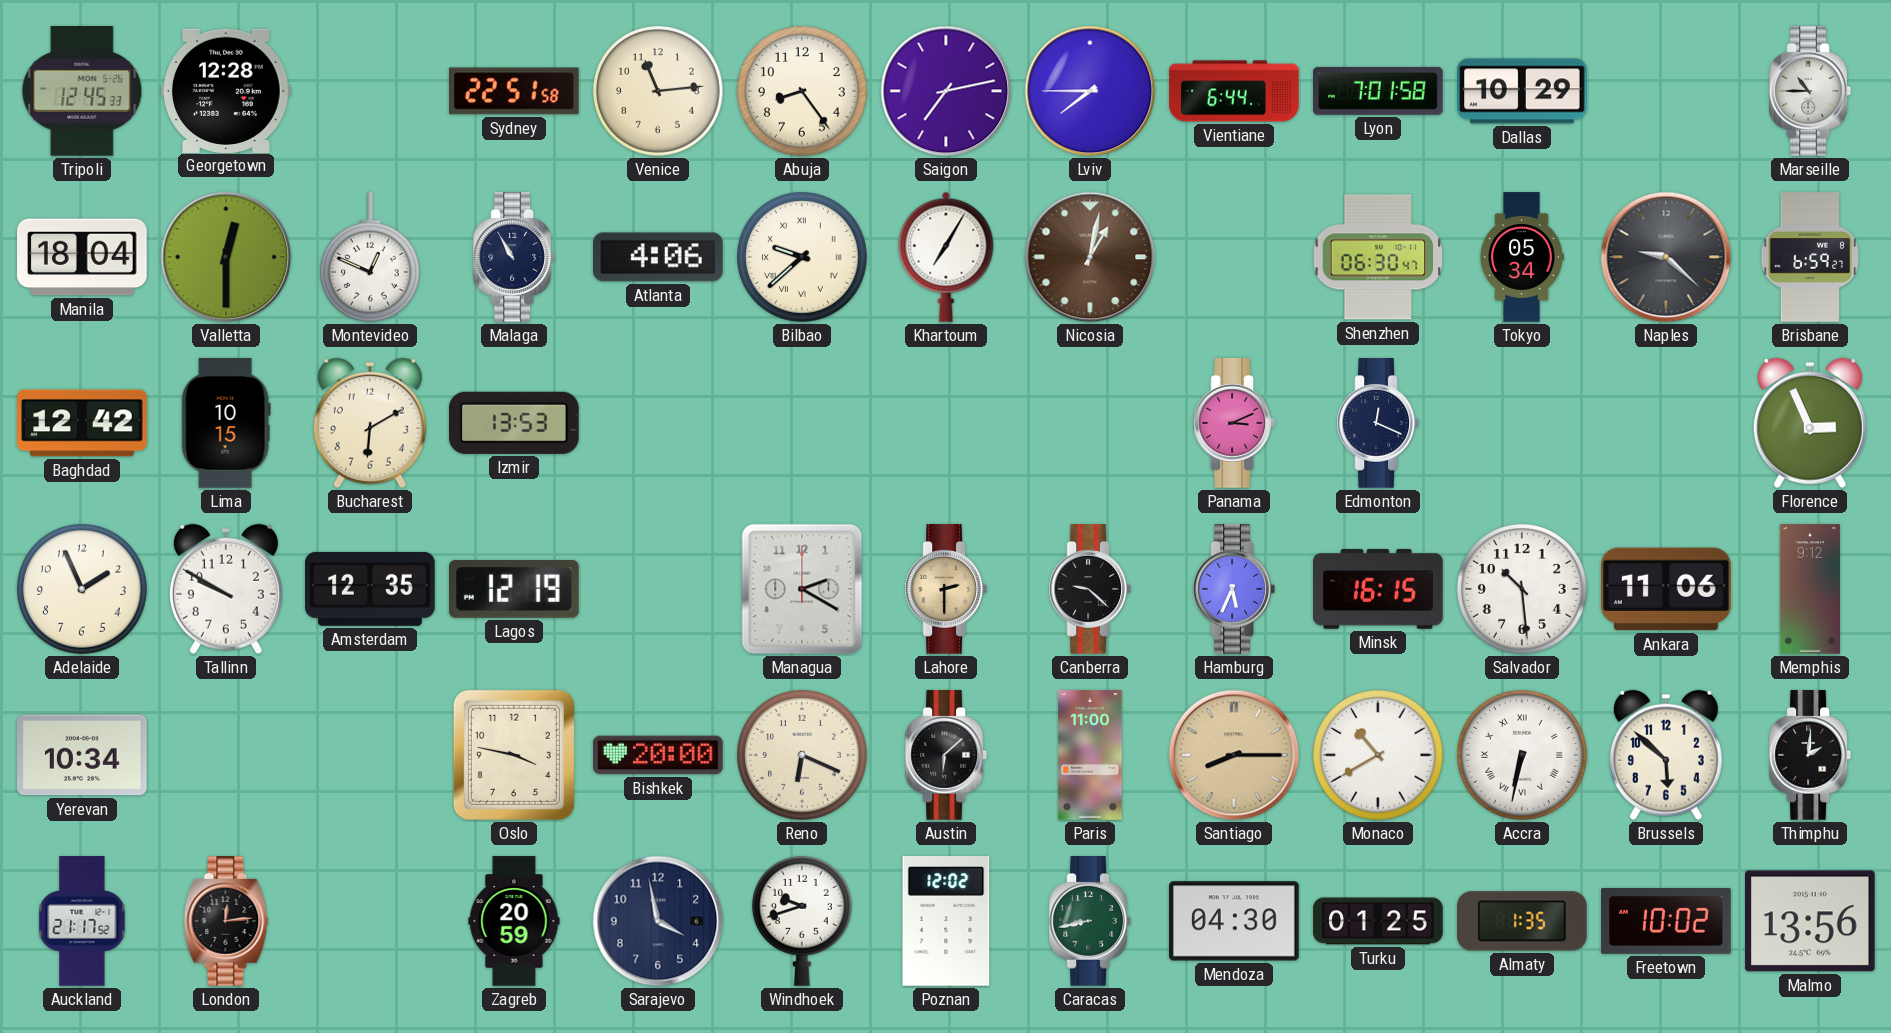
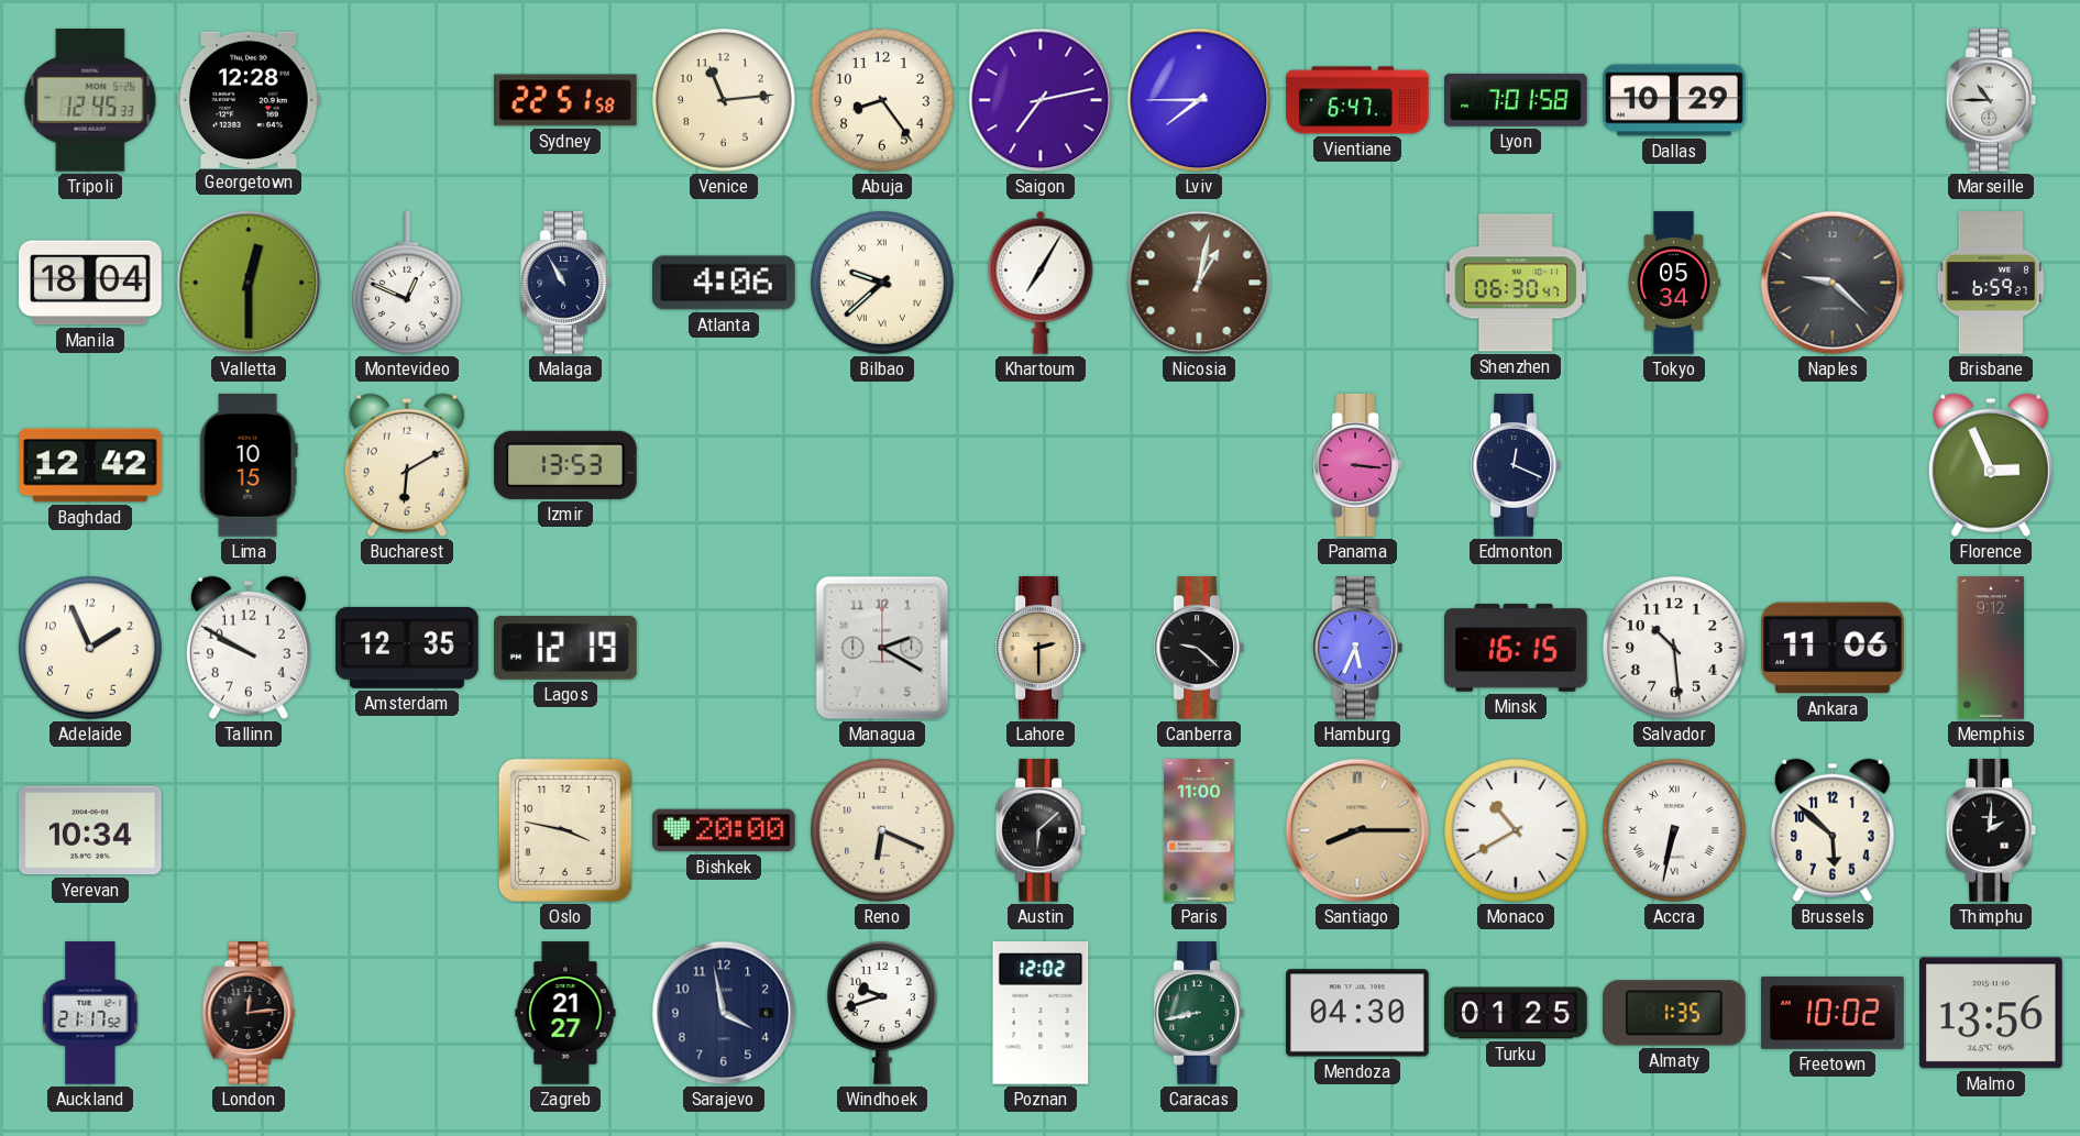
Vientiane: 6:44 -> 6:47
Panama: 3:11 -> 3:16
Zagreb: 20:59 -> 21:27
